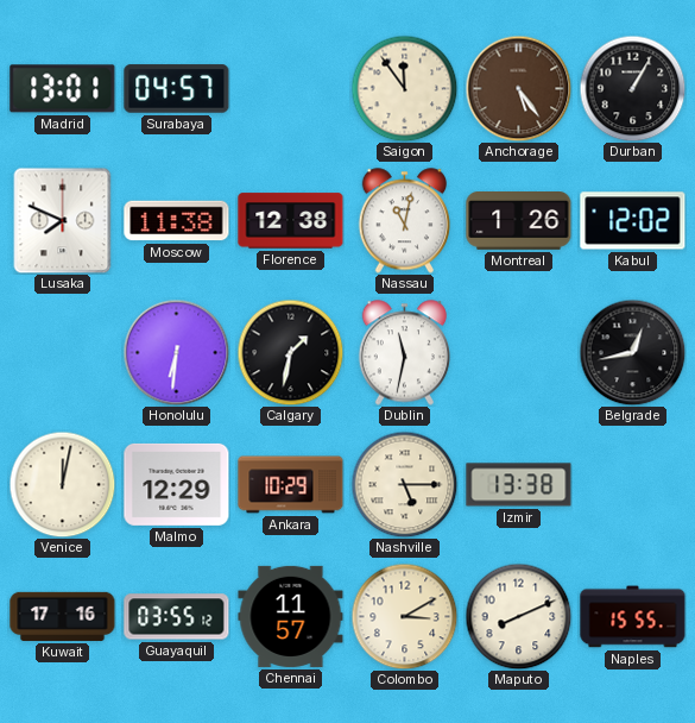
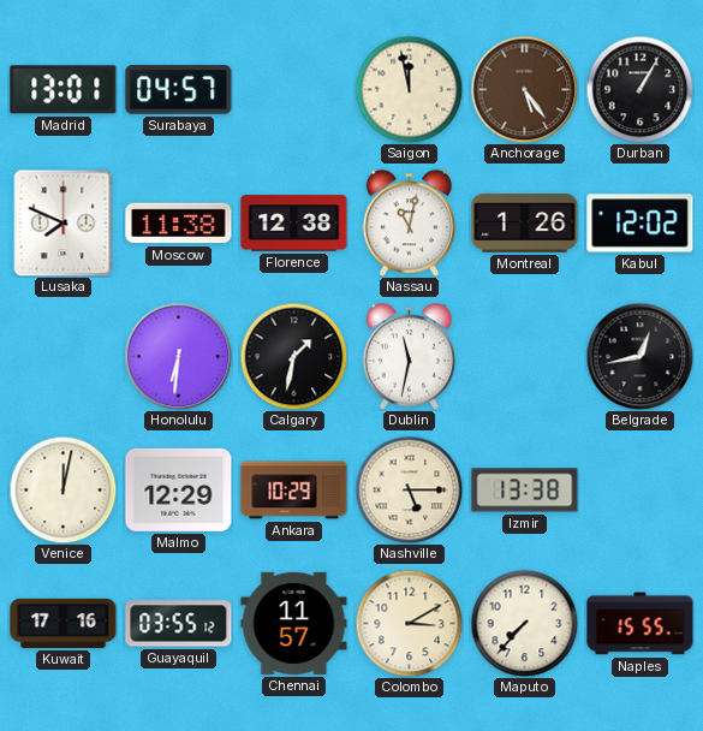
Saigon: 11:54 -> 11:58
Maputo: 8:11 -> 7:37
